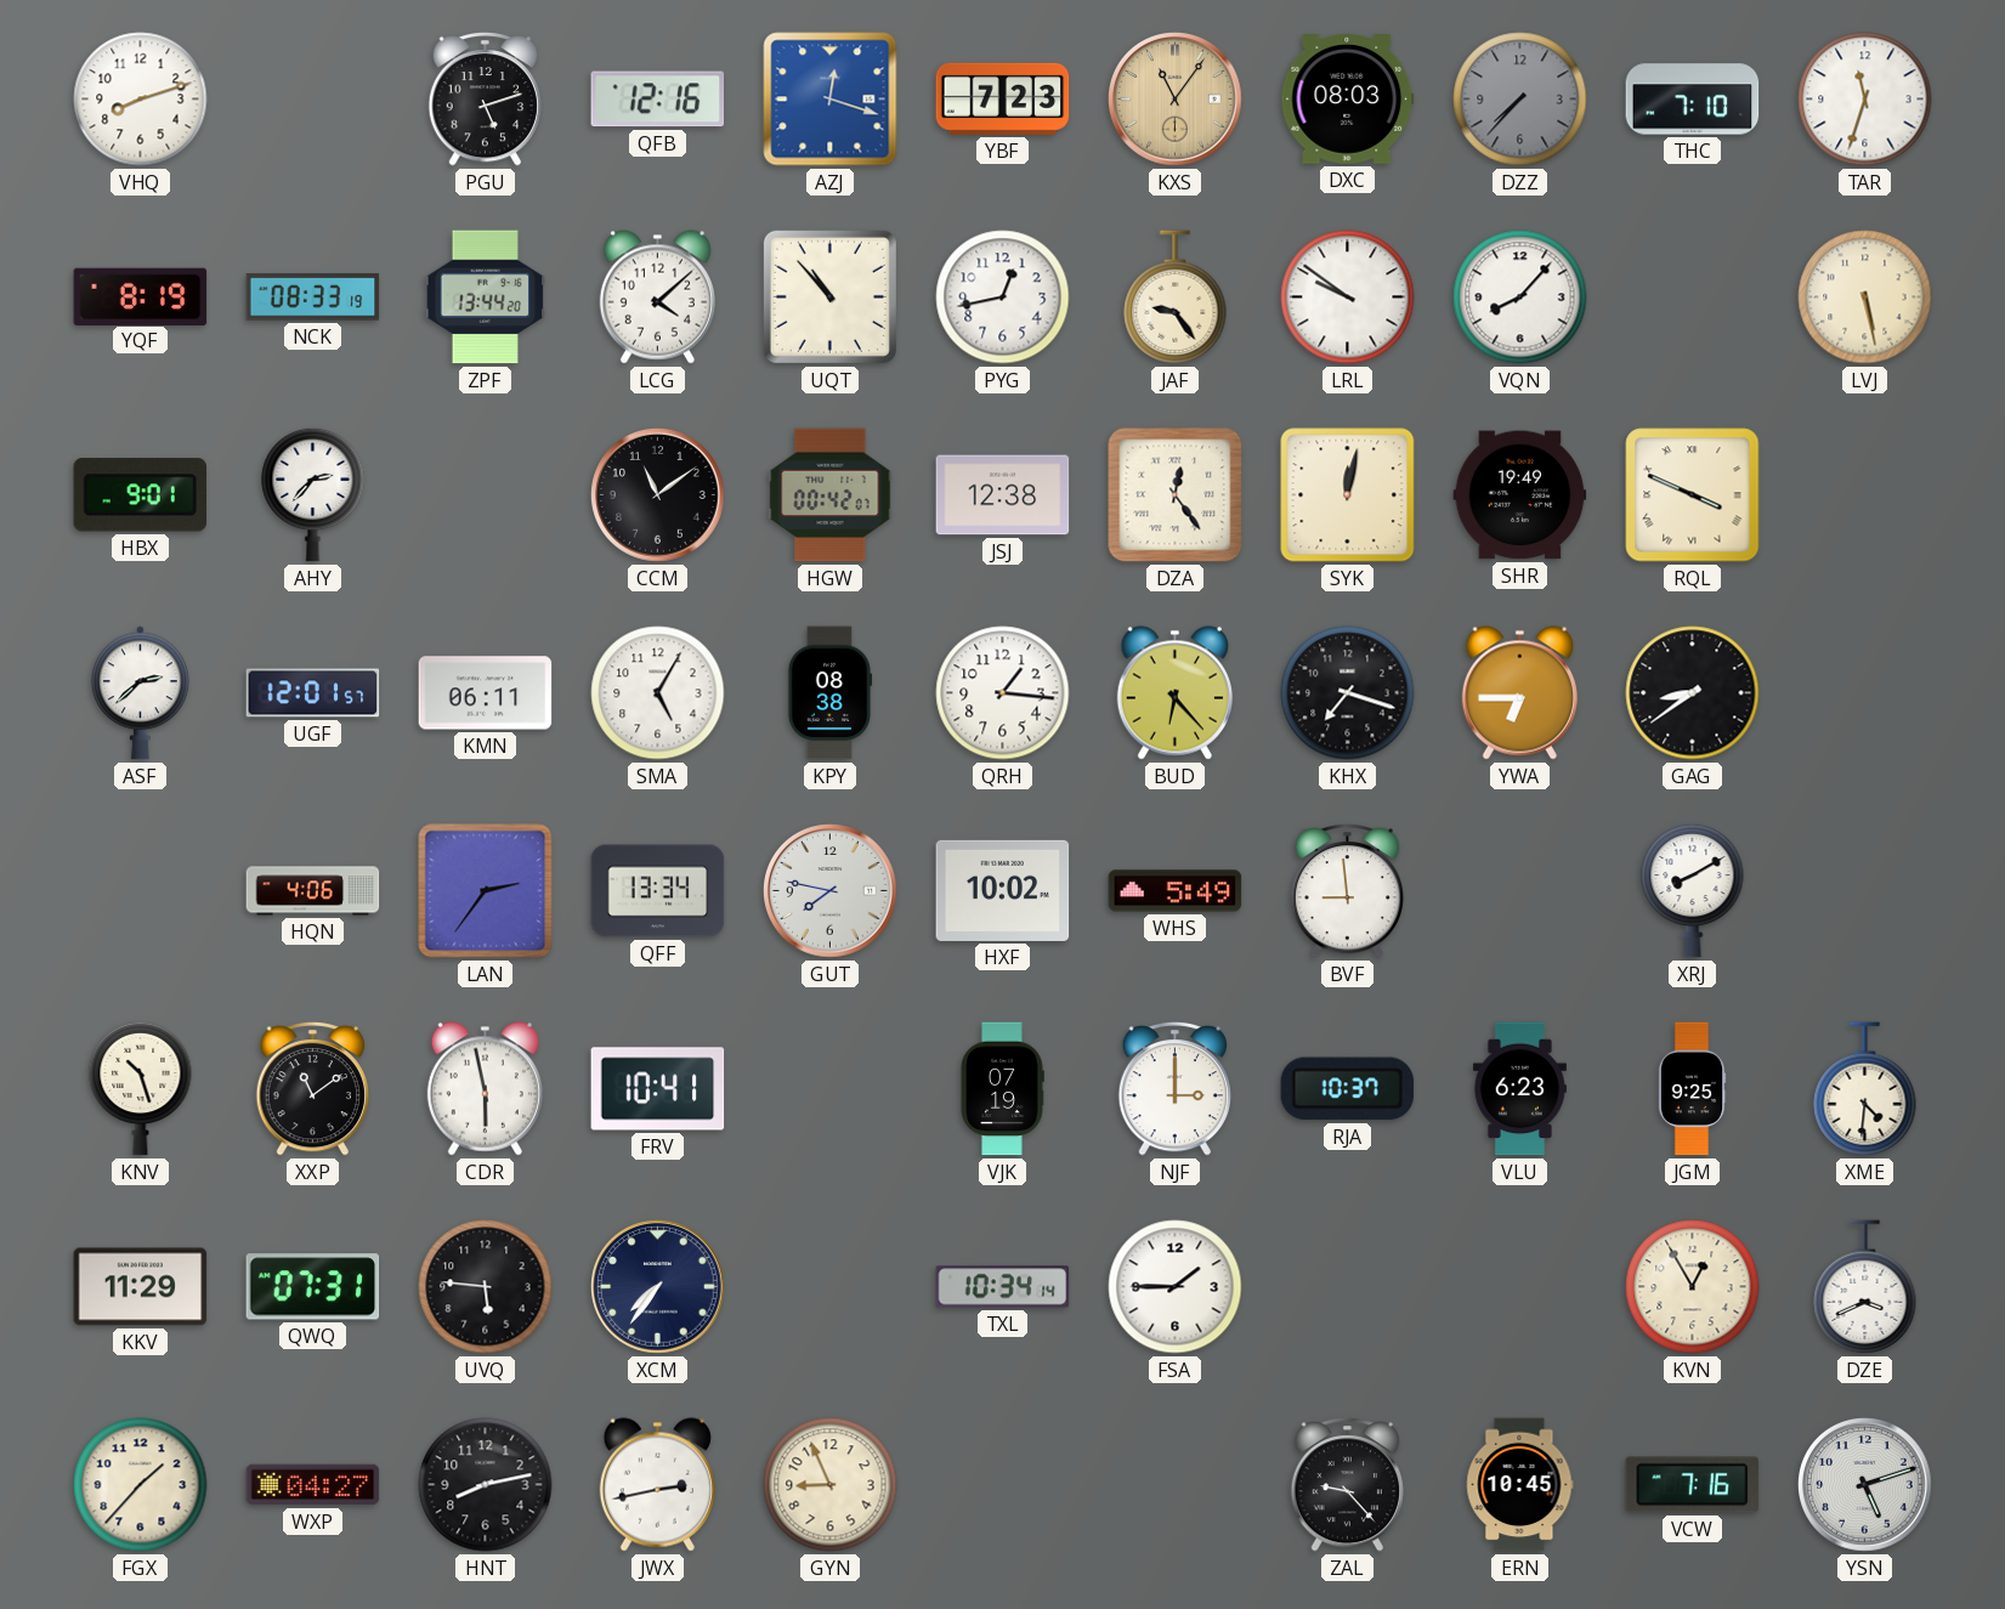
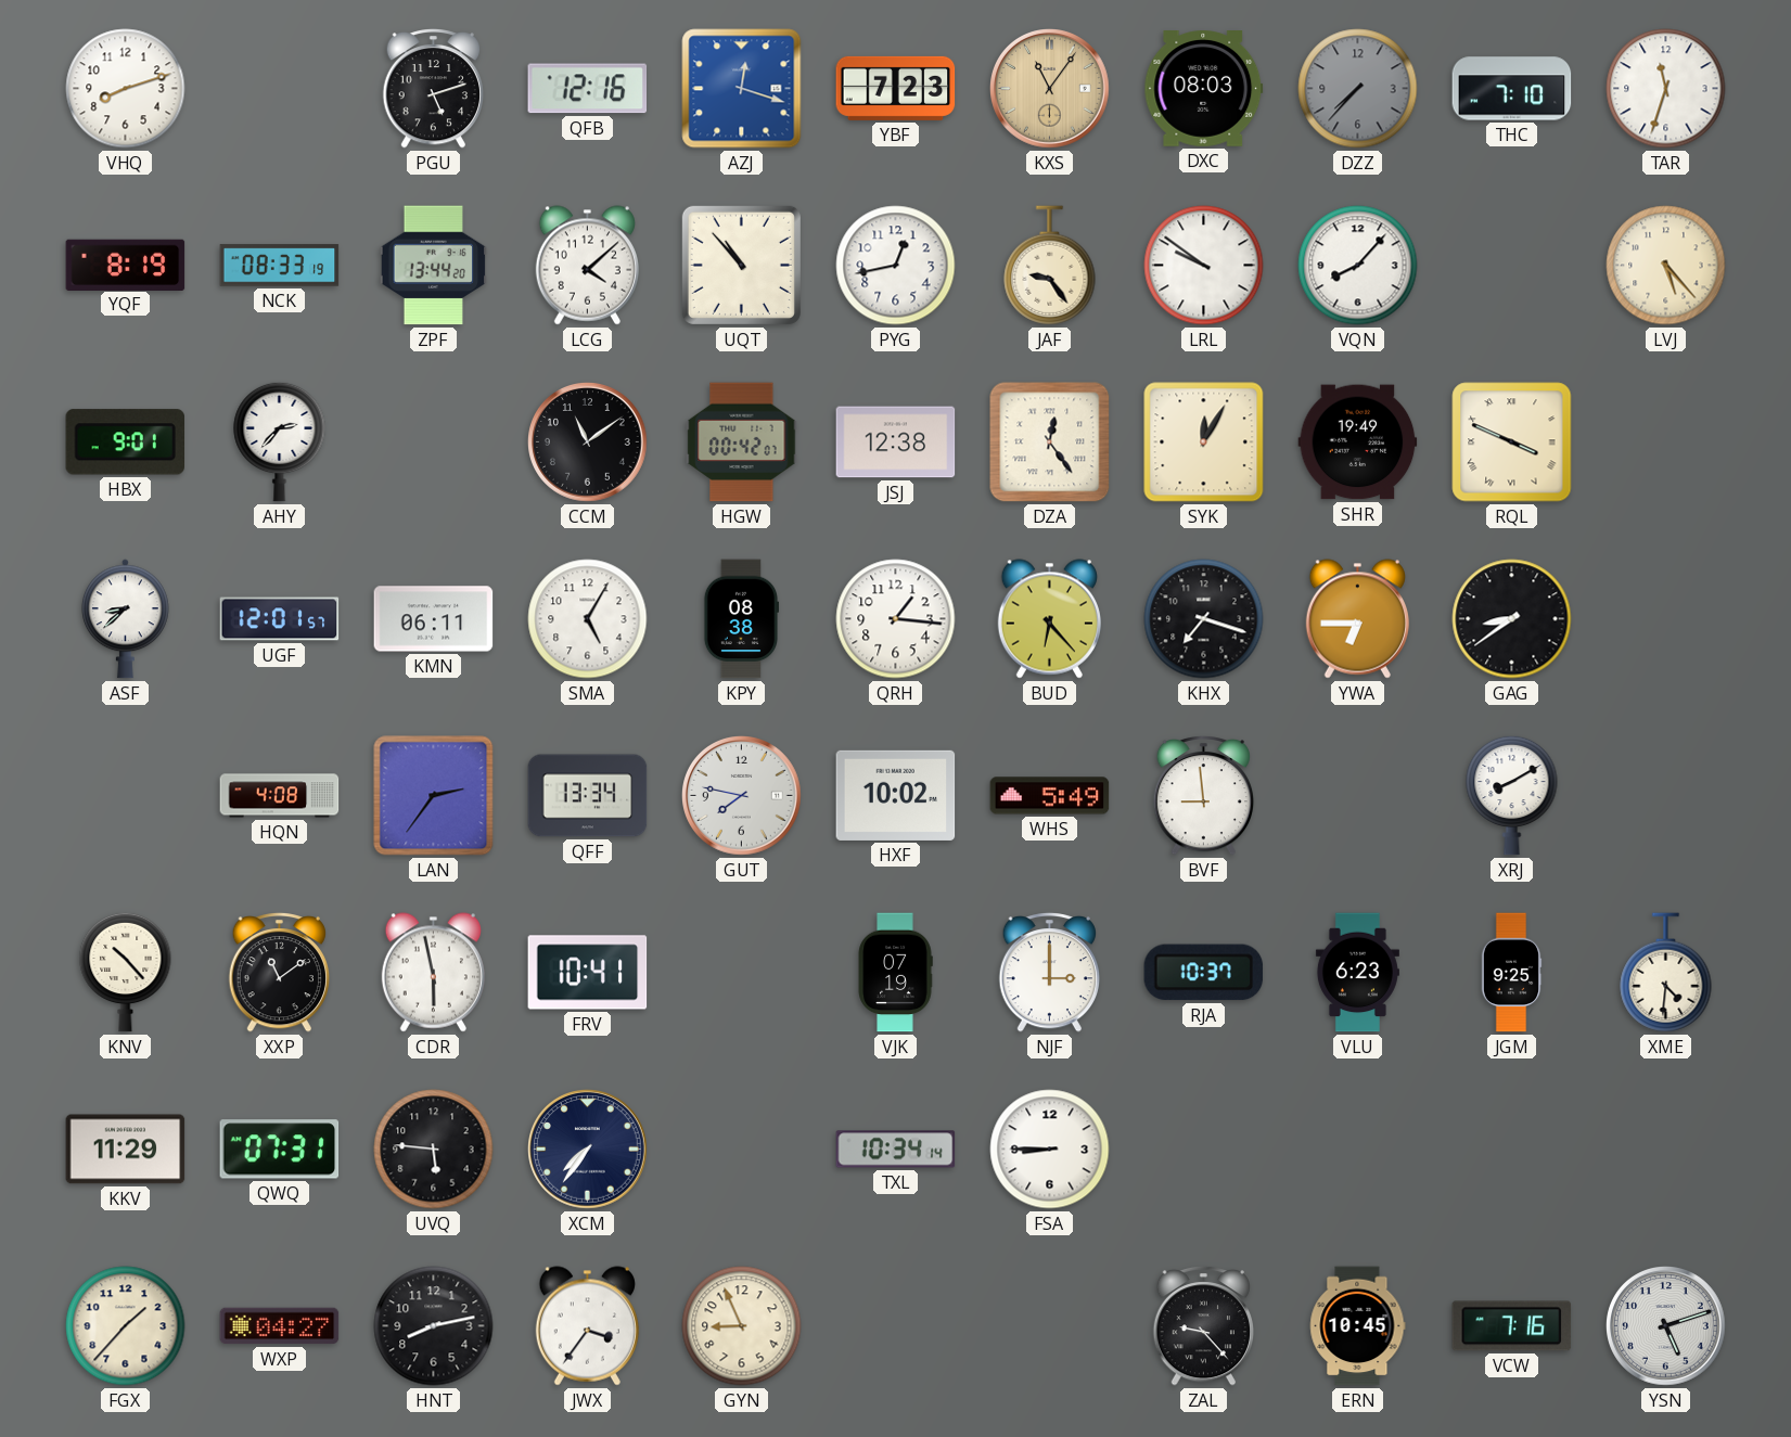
LVJ: 5:28 -> 5:23
SYK: 12:02 -> 12:05
ASF: 2:38 -> 8:38
HQN: 4:06 -> 4:08
KNV: 10:27 -> 10:23
FSA: 1:45 -> 8:45
KVN: 12:55 -> none
DZE: 3:41 -> none
JWX: 2:43 -> 3:36
